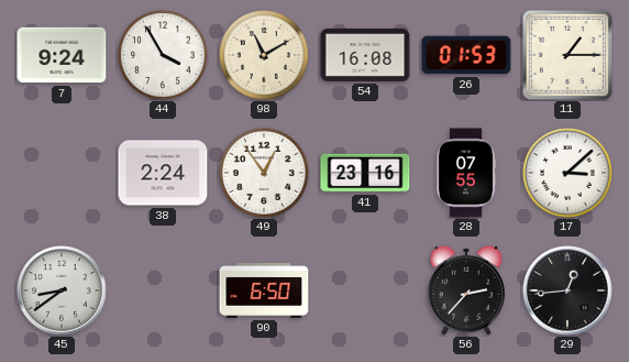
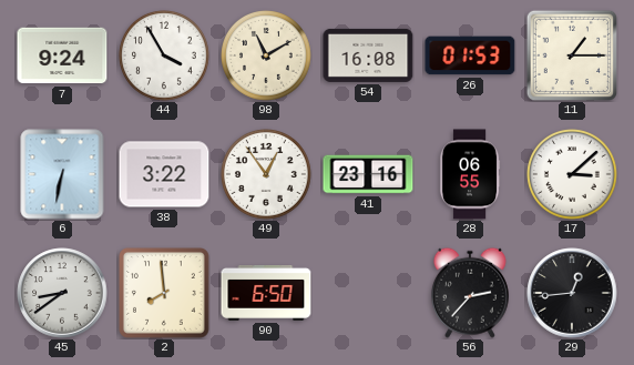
6: none -> 6:32
38: 2:24 -> 3:22
28: 07:55 -> 06:55
2: none -> 7:59
